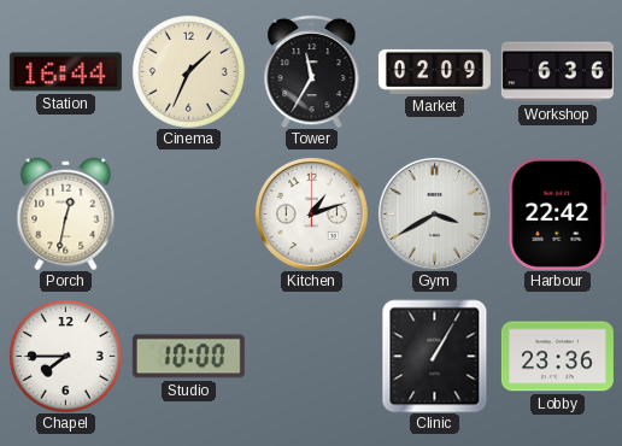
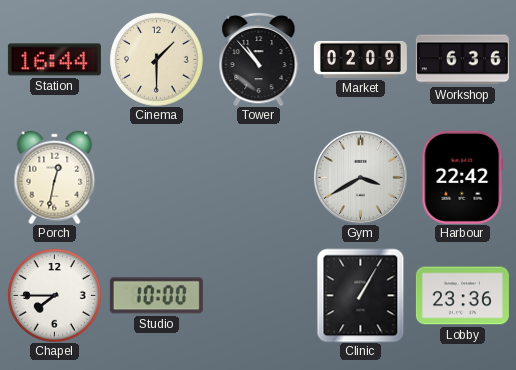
Cinema: 1:34 -> 1:30
Tower: 11:35 -> 10:53
Kitchen: 1:12 -> none
